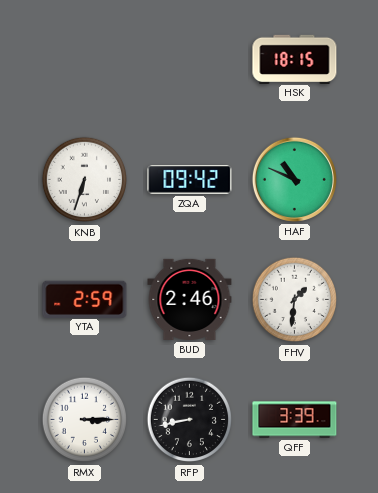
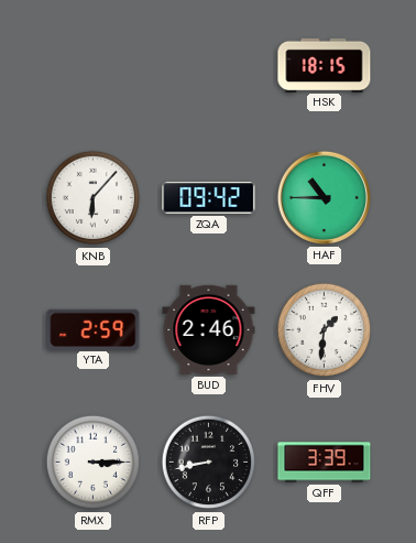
KNB: 6:33 -> 6:07
HAF: 10:49 -> 10:45
